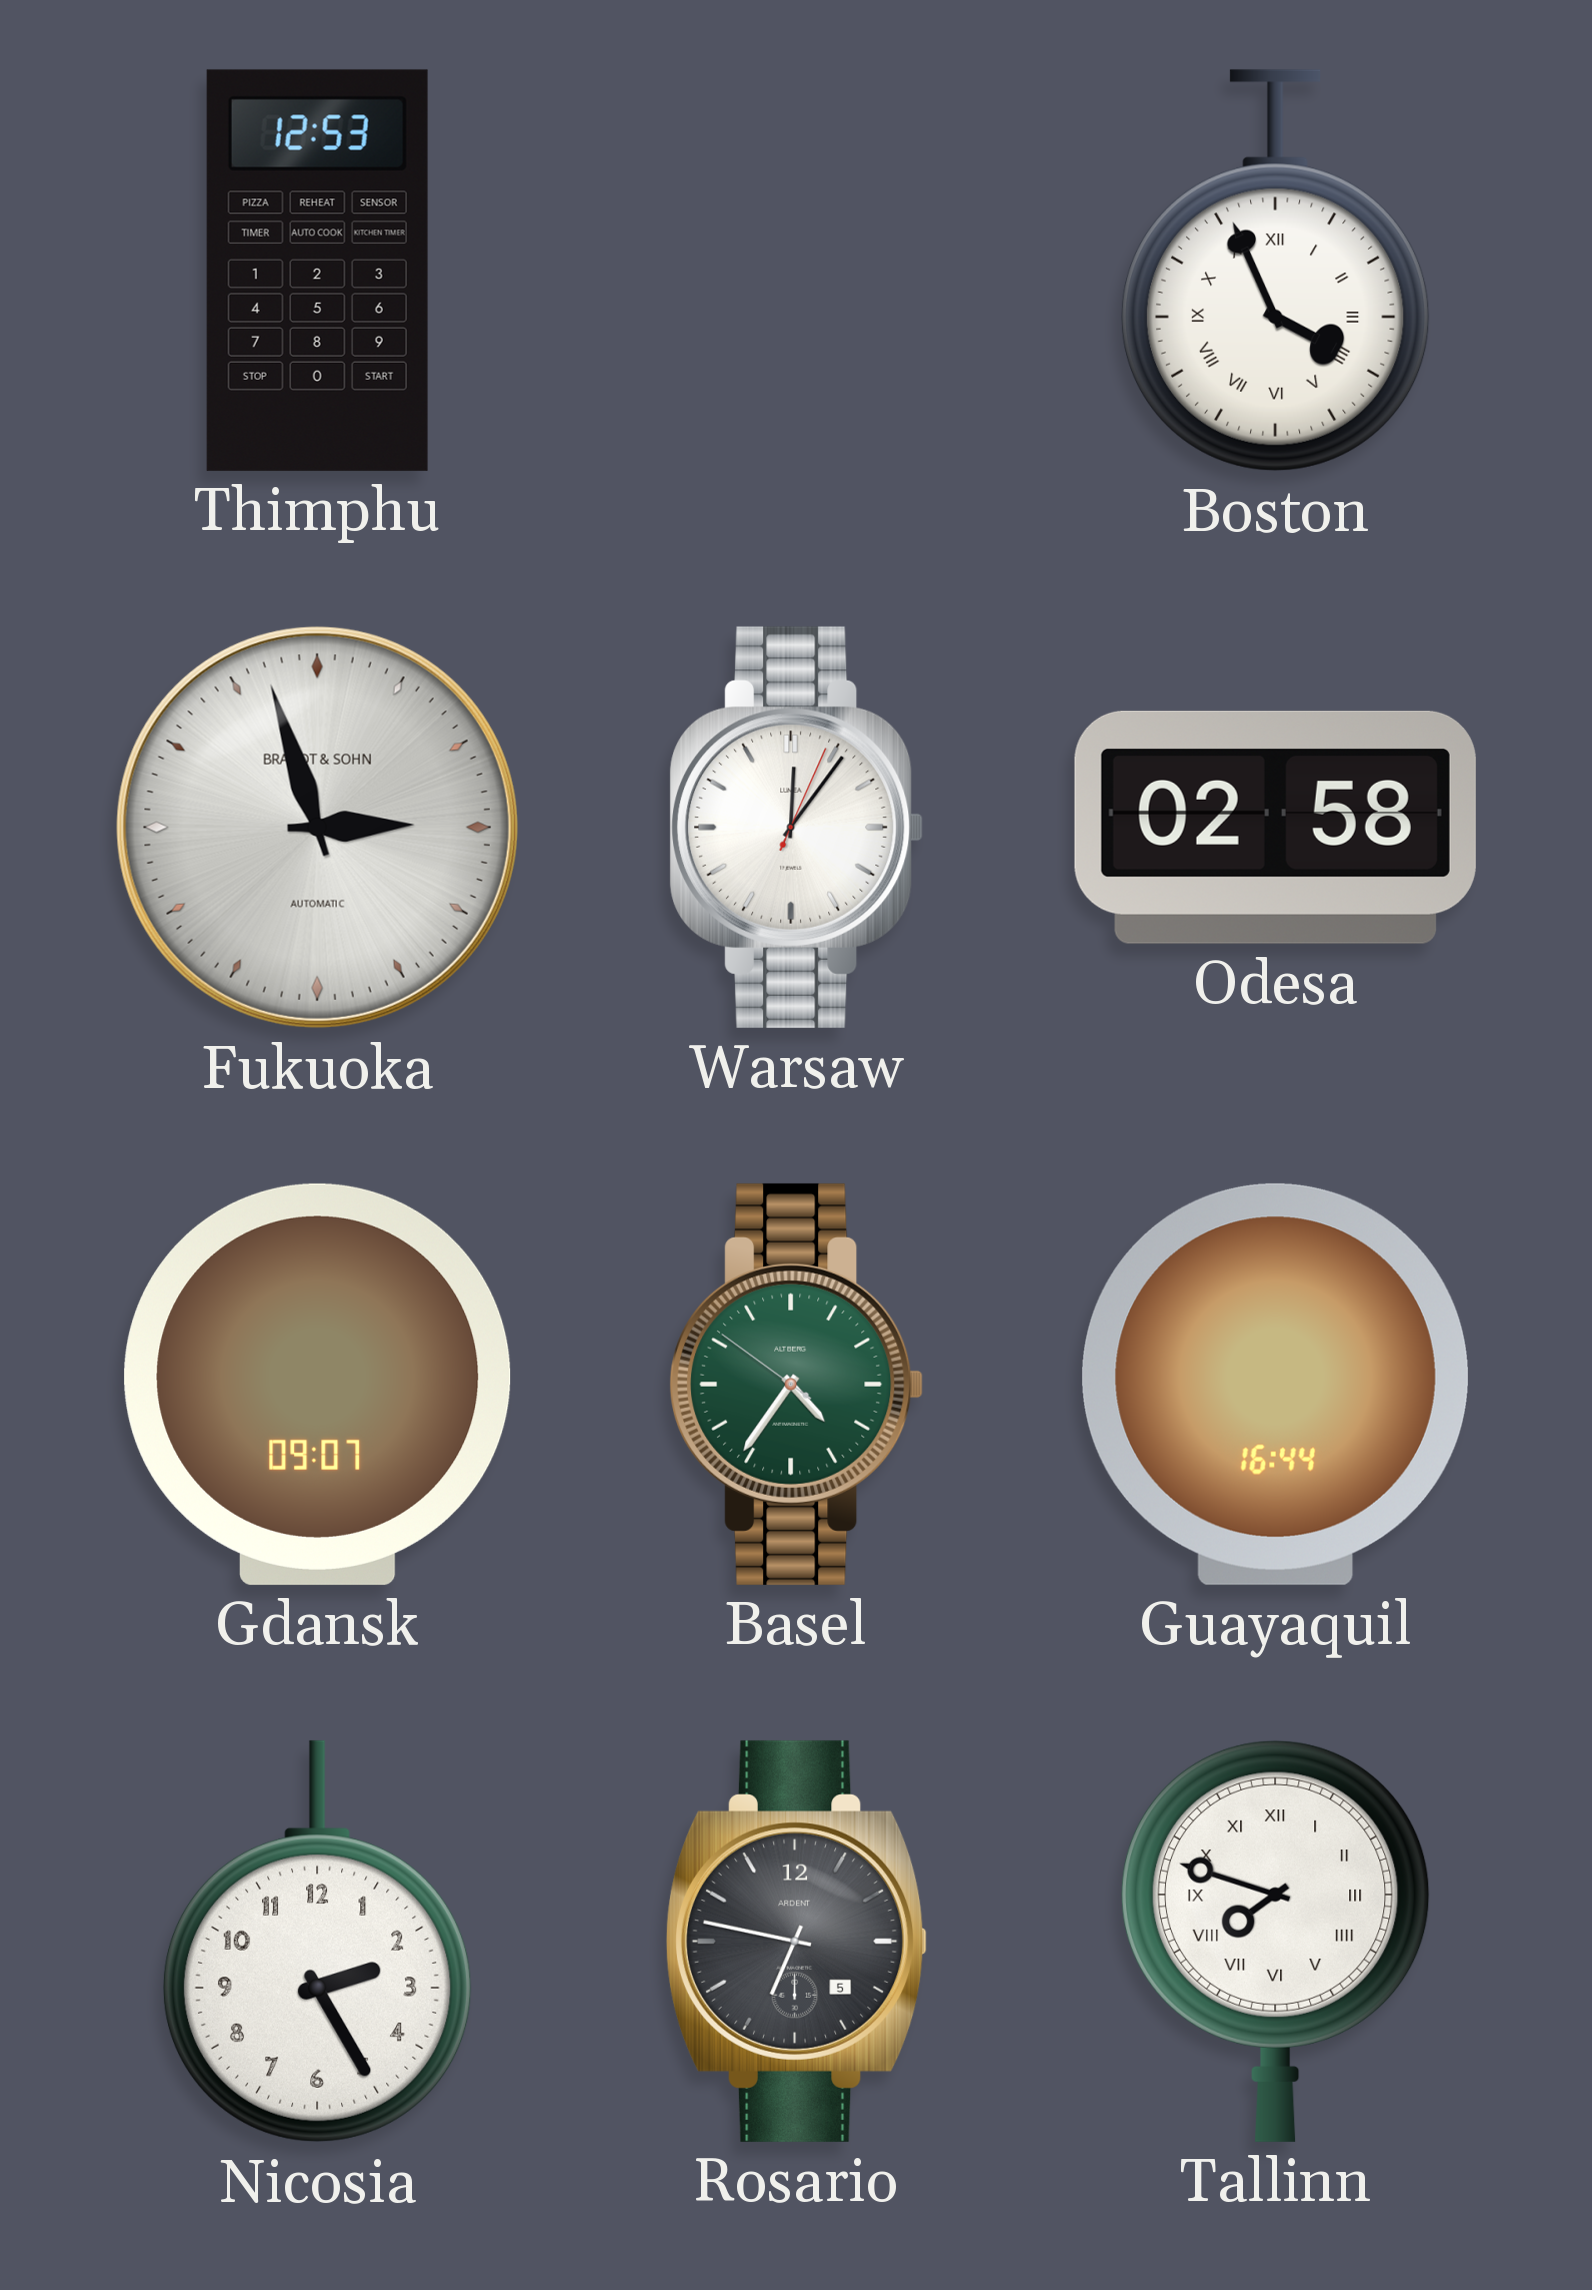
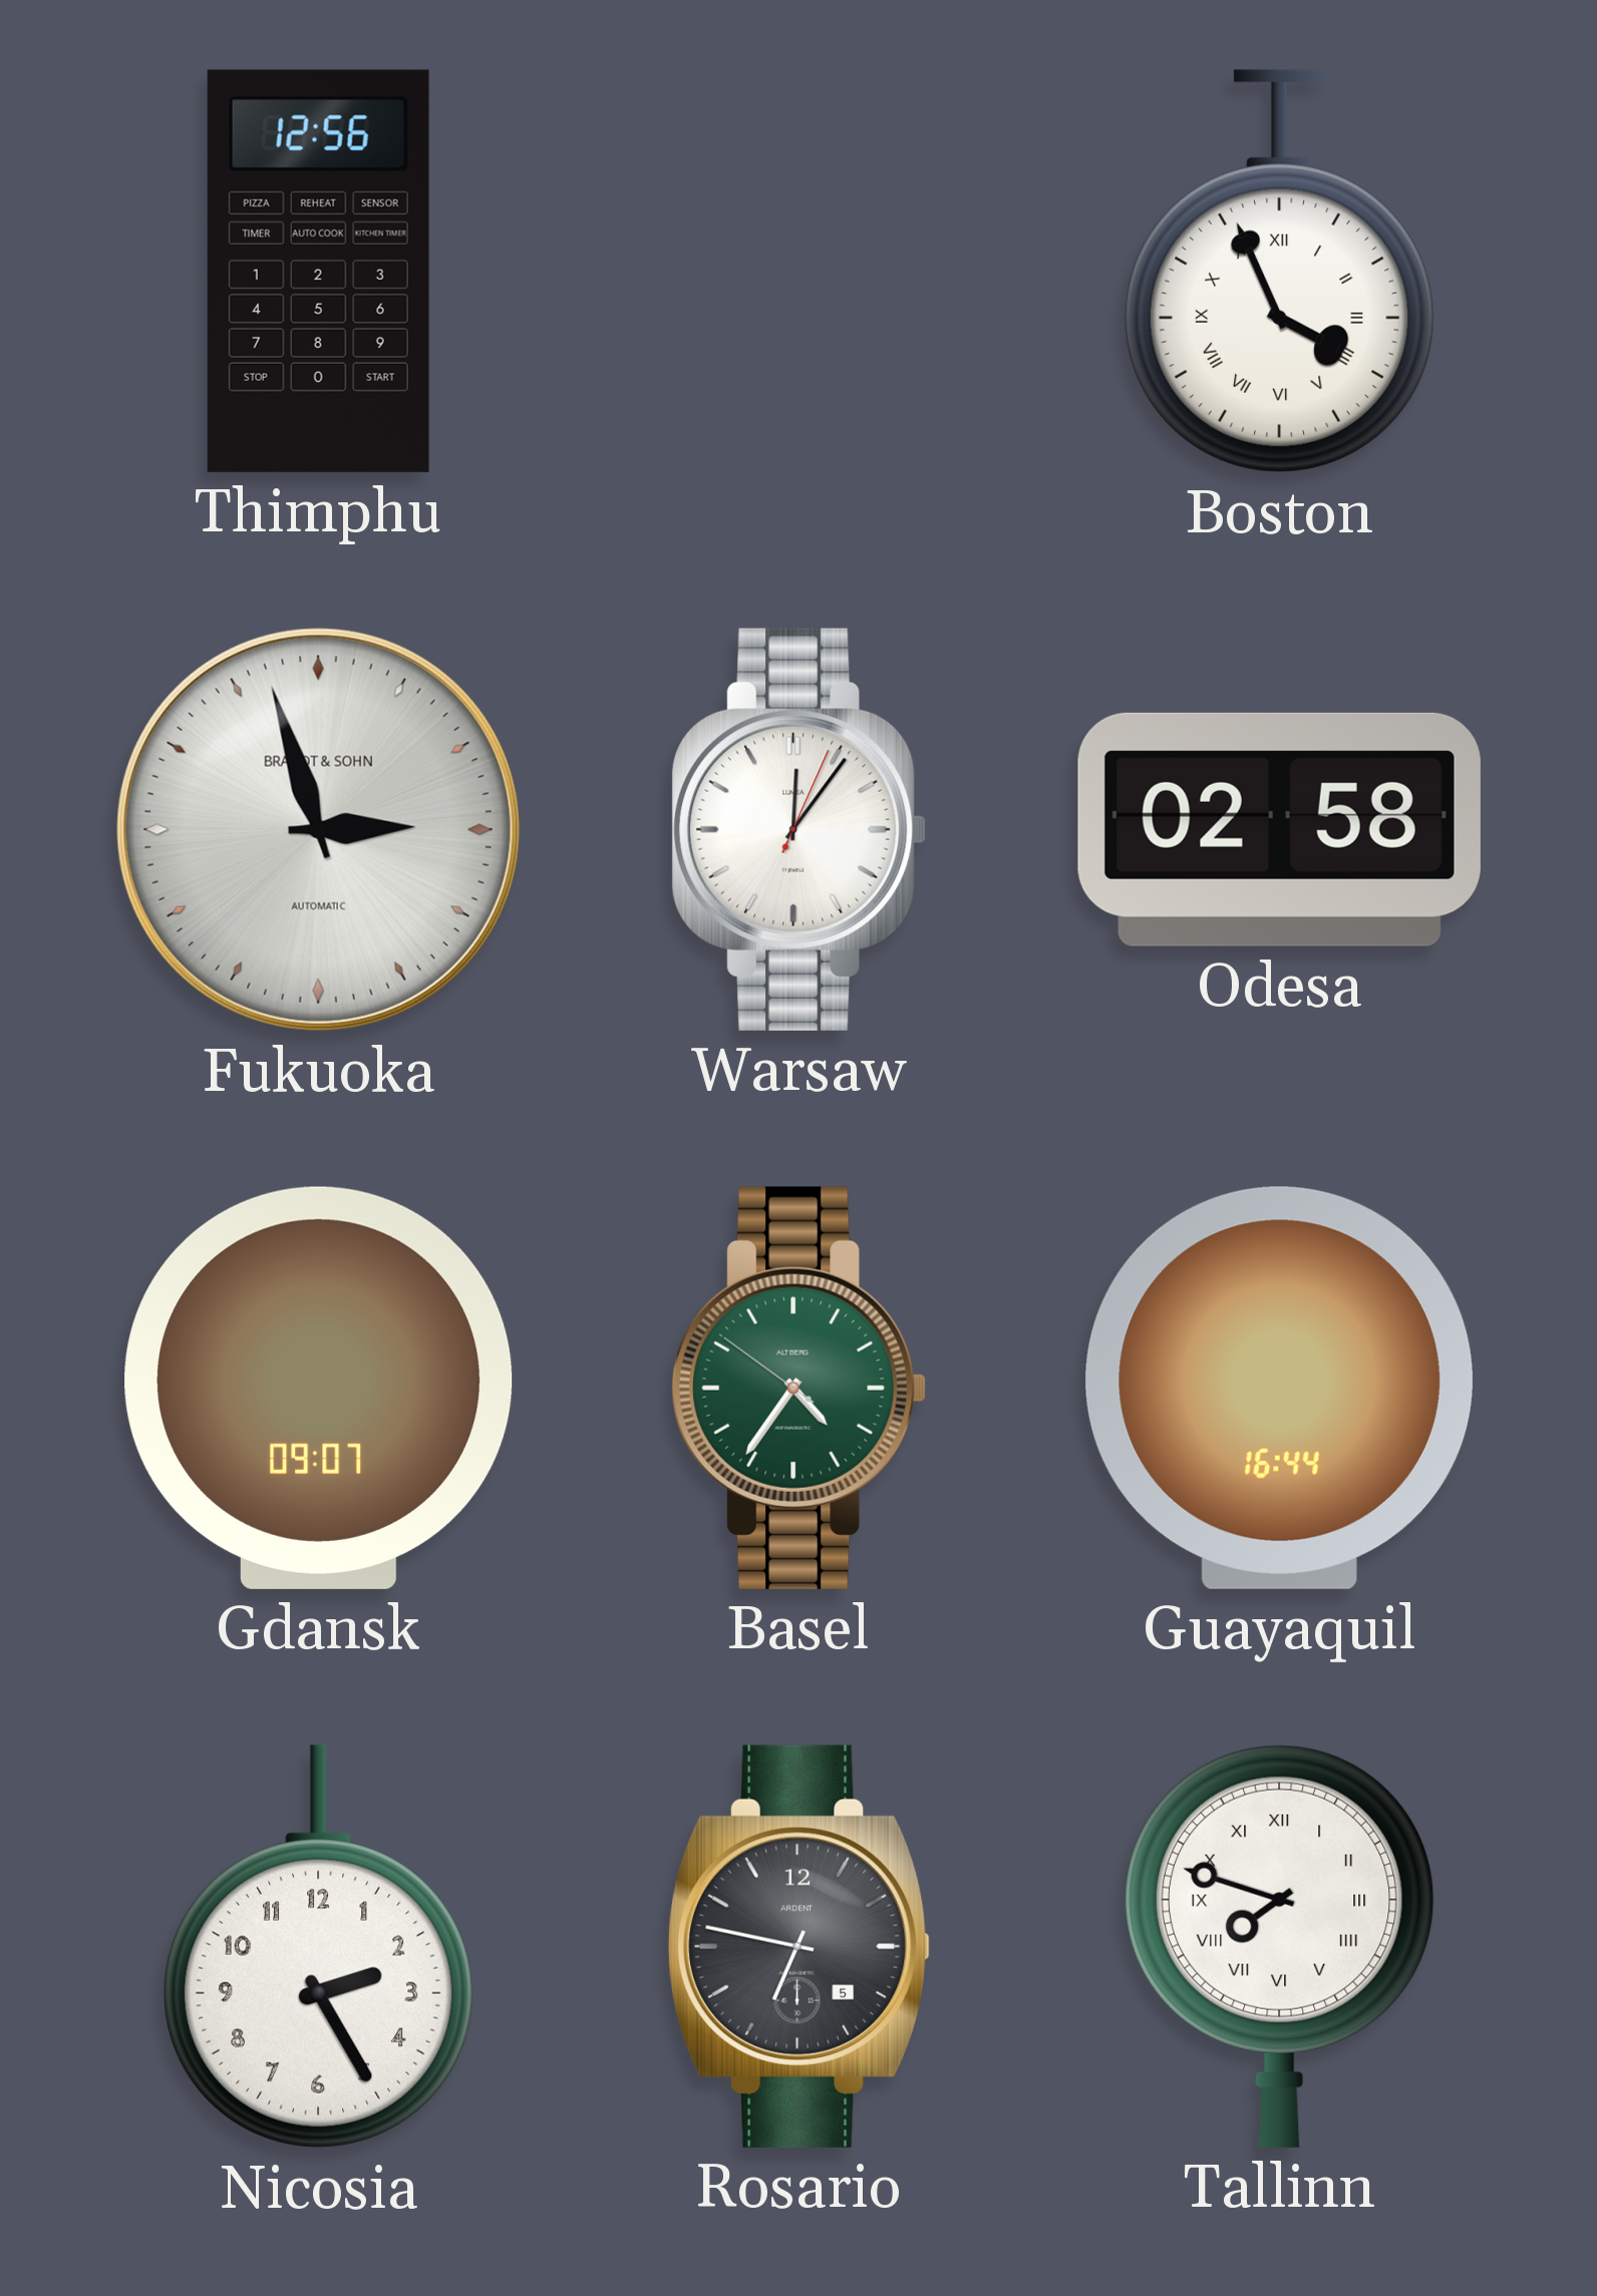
Thimphu: 12:53 -> 12:56
